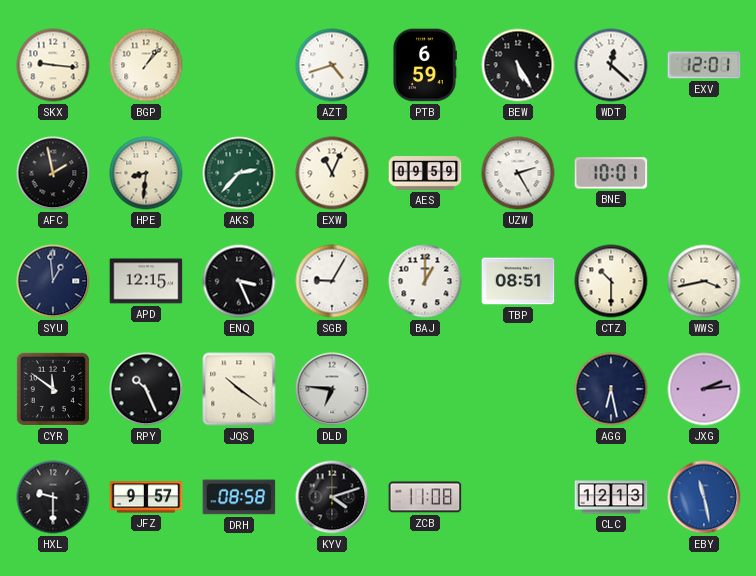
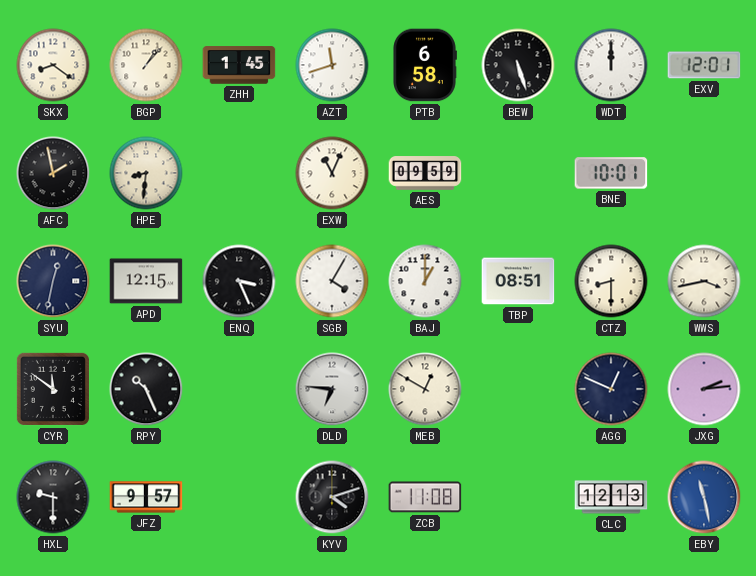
SKX: 9:16 -> 8:21
ZHH: none -> 1:45
AZT: 4:42 -> 11:42
PTB: 6:59 -> 6:58
BEW: 5:25 -> 5:27
WDT: 12:22 -> 12:00
AKS: 2:37 -> none
UZW: 2:25 -> none
SYU: 12:59 -> 12:32
SGB: 9:05 -> 4:05
CTZ: 10:30 -> 8:30
JQS: 10:21 -> none
MEB: none -> 12:50
AGG: 6:28 -> 12:49
DRH: 08:58 -> none
